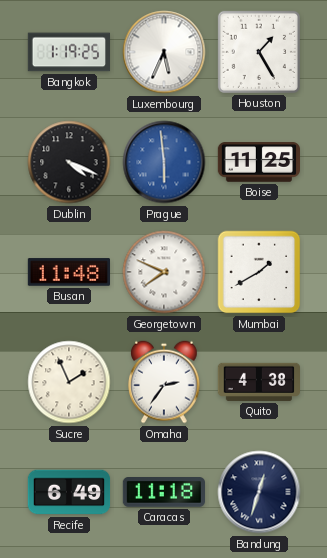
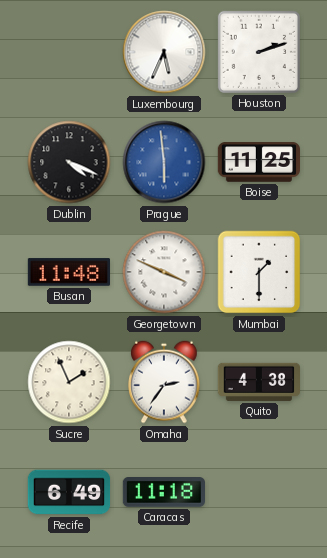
Bangkok: 1:19 -> none
Houston: 1:25 -> 2:12
Georgetown: 7:49 -> 3:49
Mumbai: 1:40 -> 1:30
Bandung: 12:33 -> none
